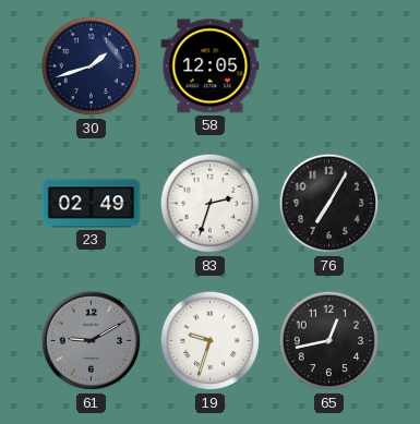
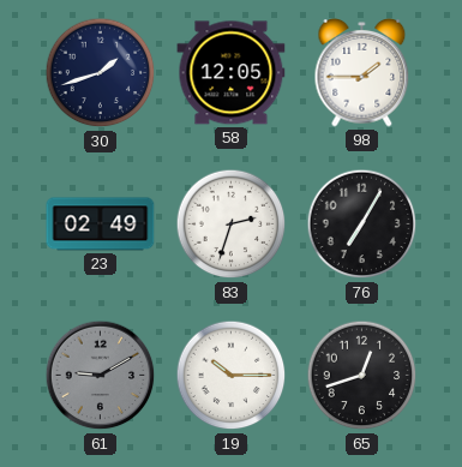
98: none -> 1:45
19: 9:33 -> 10:15
65: 12:43 -> 12:42
